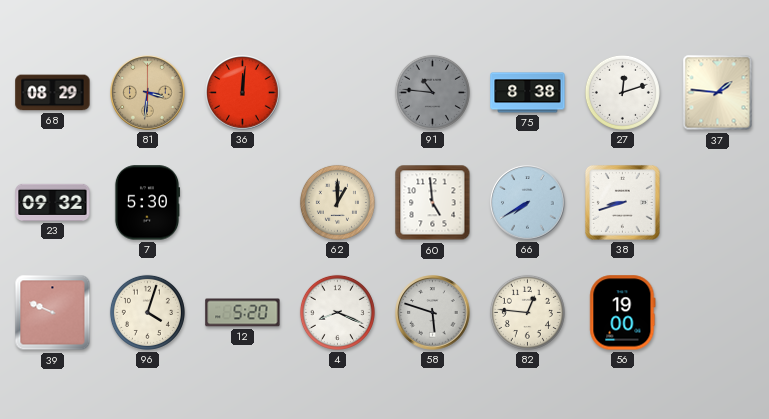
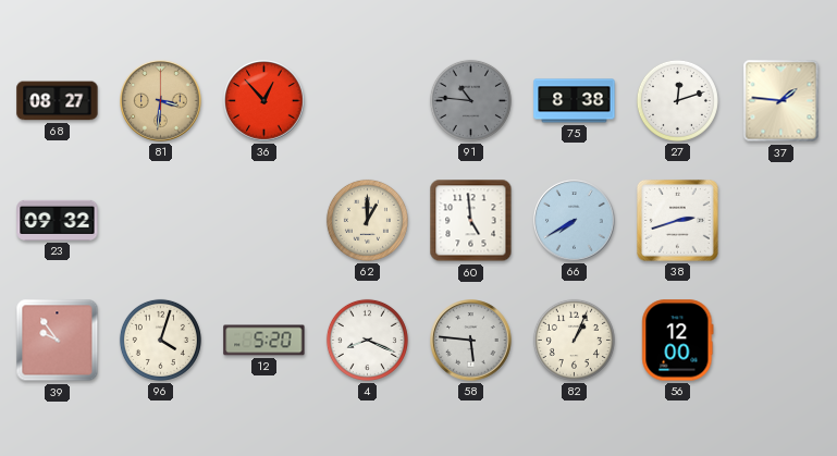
68: 08:29 -> 08:27
36: 12:01 -> 12:53
7: 5:30 -> none
38: 8:42 -> 2:42
39: 9:49 -> 9:54
58: 5:48 -> 5:46
82: 12:46 -> 1:04
56: 19:00 -> 12:00
